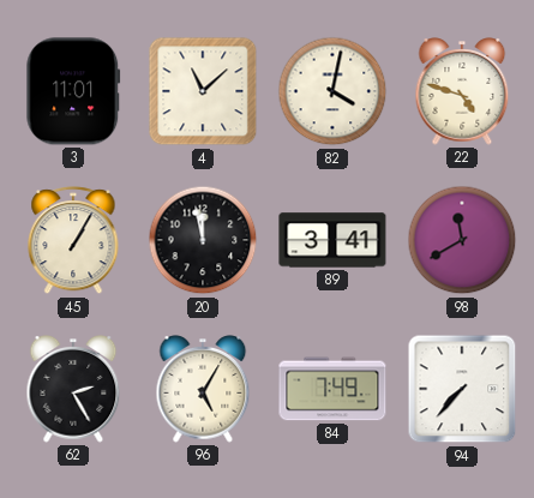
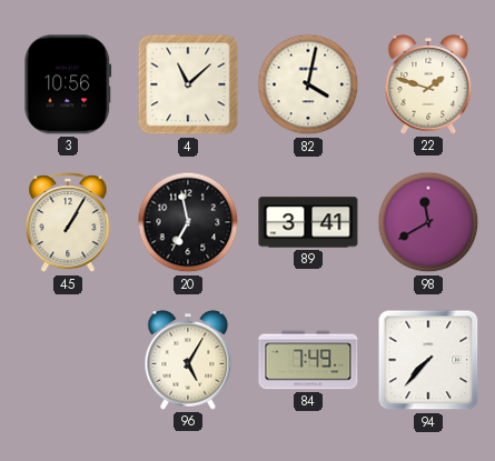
3: 11:01 -> 10:56
22: 4:48 -> 1:48
20: 11:58 -> 6:58
62: 2:25 -> none
